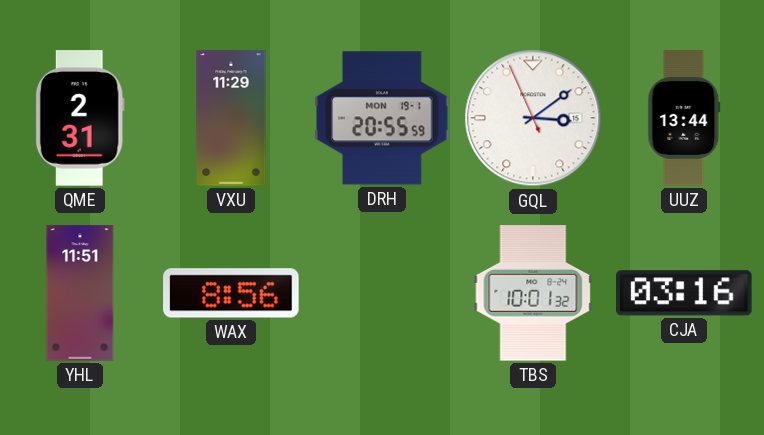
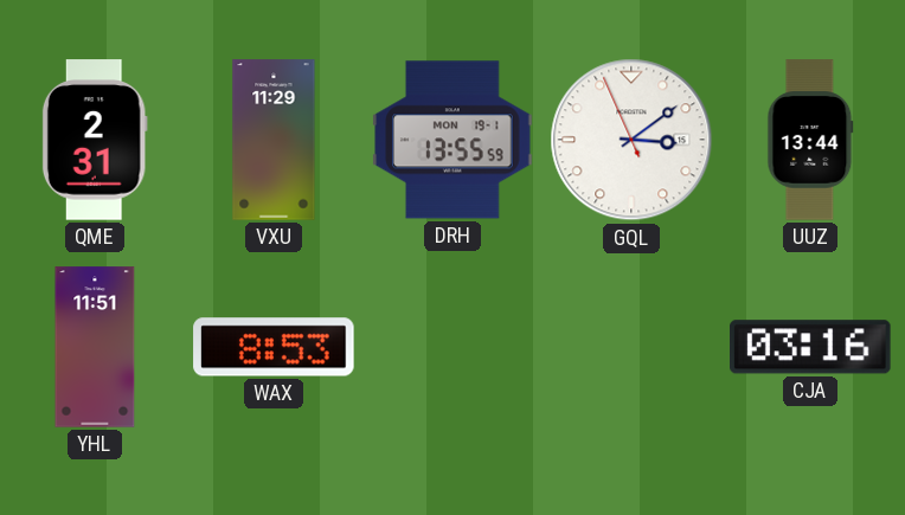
DRH: 20:55 -> 13:55
WAX: 8:56 -> 8:53
TBS: 10:01 -> none
